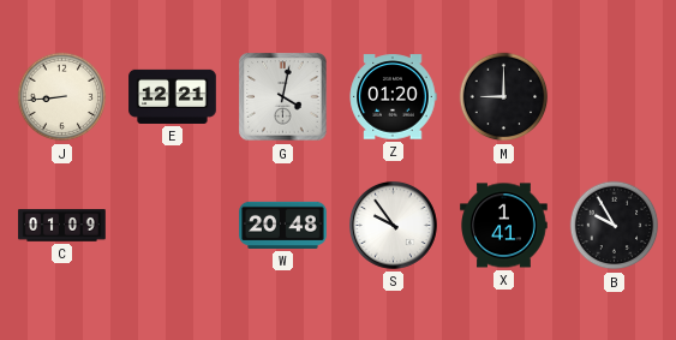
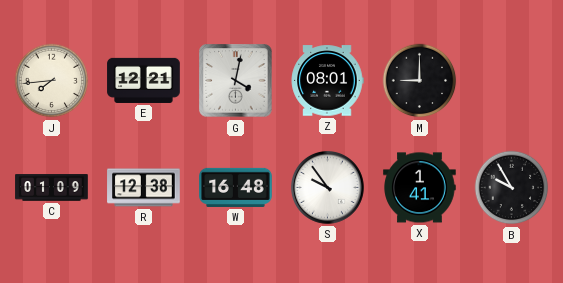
J: 8:44 -> 7:44
Z: 01:20 -> 08:01
R: none -> 12:38
W: 20:48 -> 16:48
